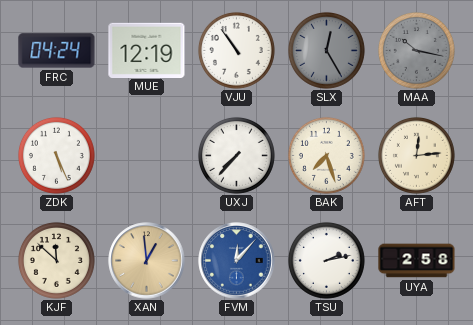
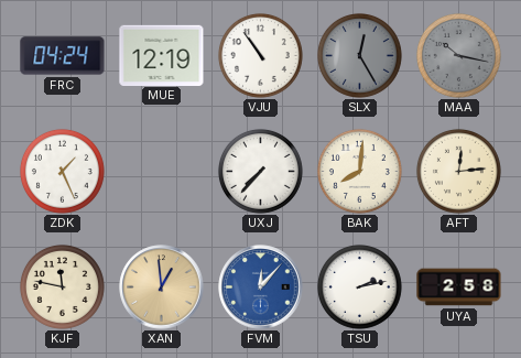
ZDK: 5:26 -> 1:26
BAK: 7:27 -> 8:01
KJF: 11:52 -> 11:47
